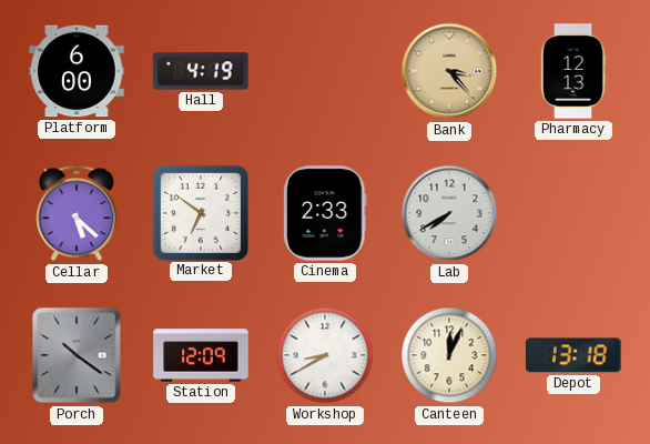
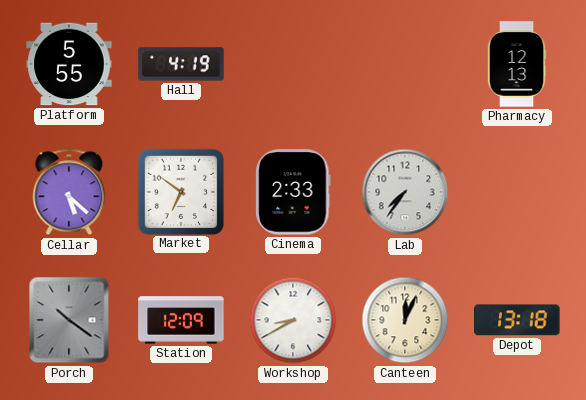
Platform: 6:00 -> 5:55
Bank: 3:23 -> none
Lab: 7:40 -> 7:36
